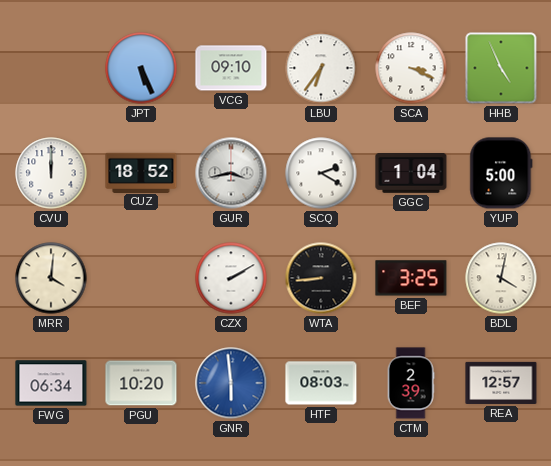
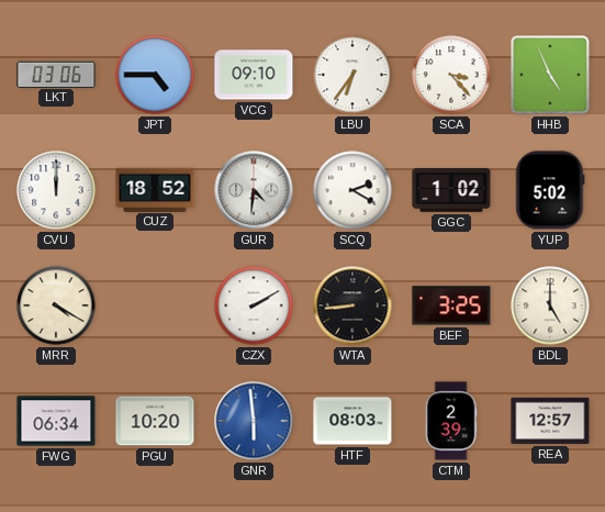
LKT: none -> 03:06
JPT: 5:26 -> 4:45
SCA: 3:19 -> 3:23
GUR: 3:43 -> 4:31
GGC: 1:04 -> 1:02
YUP: 5:00 -> 5:02
MRR: 4:01 -> 4:20
BDL: 4:02 -> 5:00
